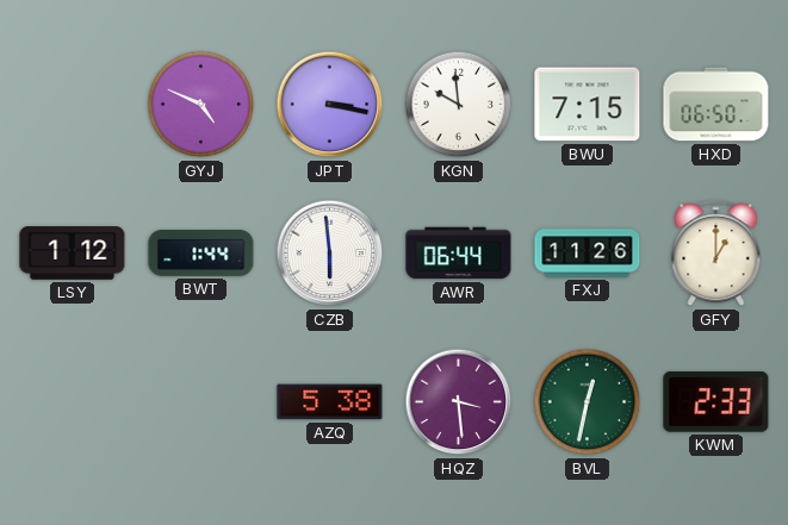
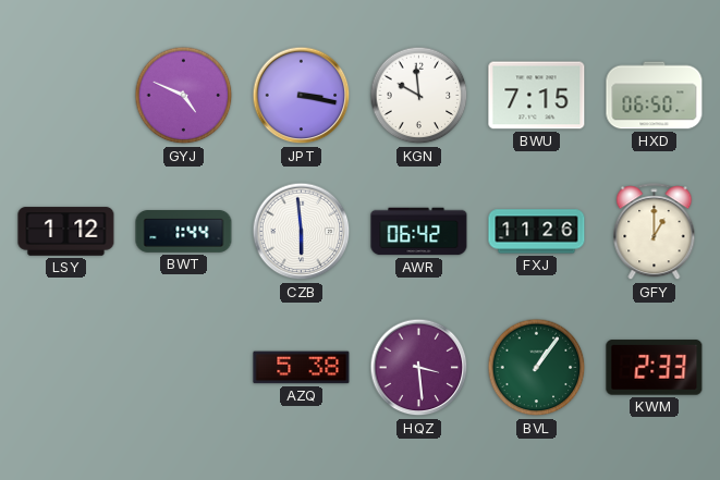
AWR: 06:44 -> 06:42
BVL: 12:32 -> 1:06
